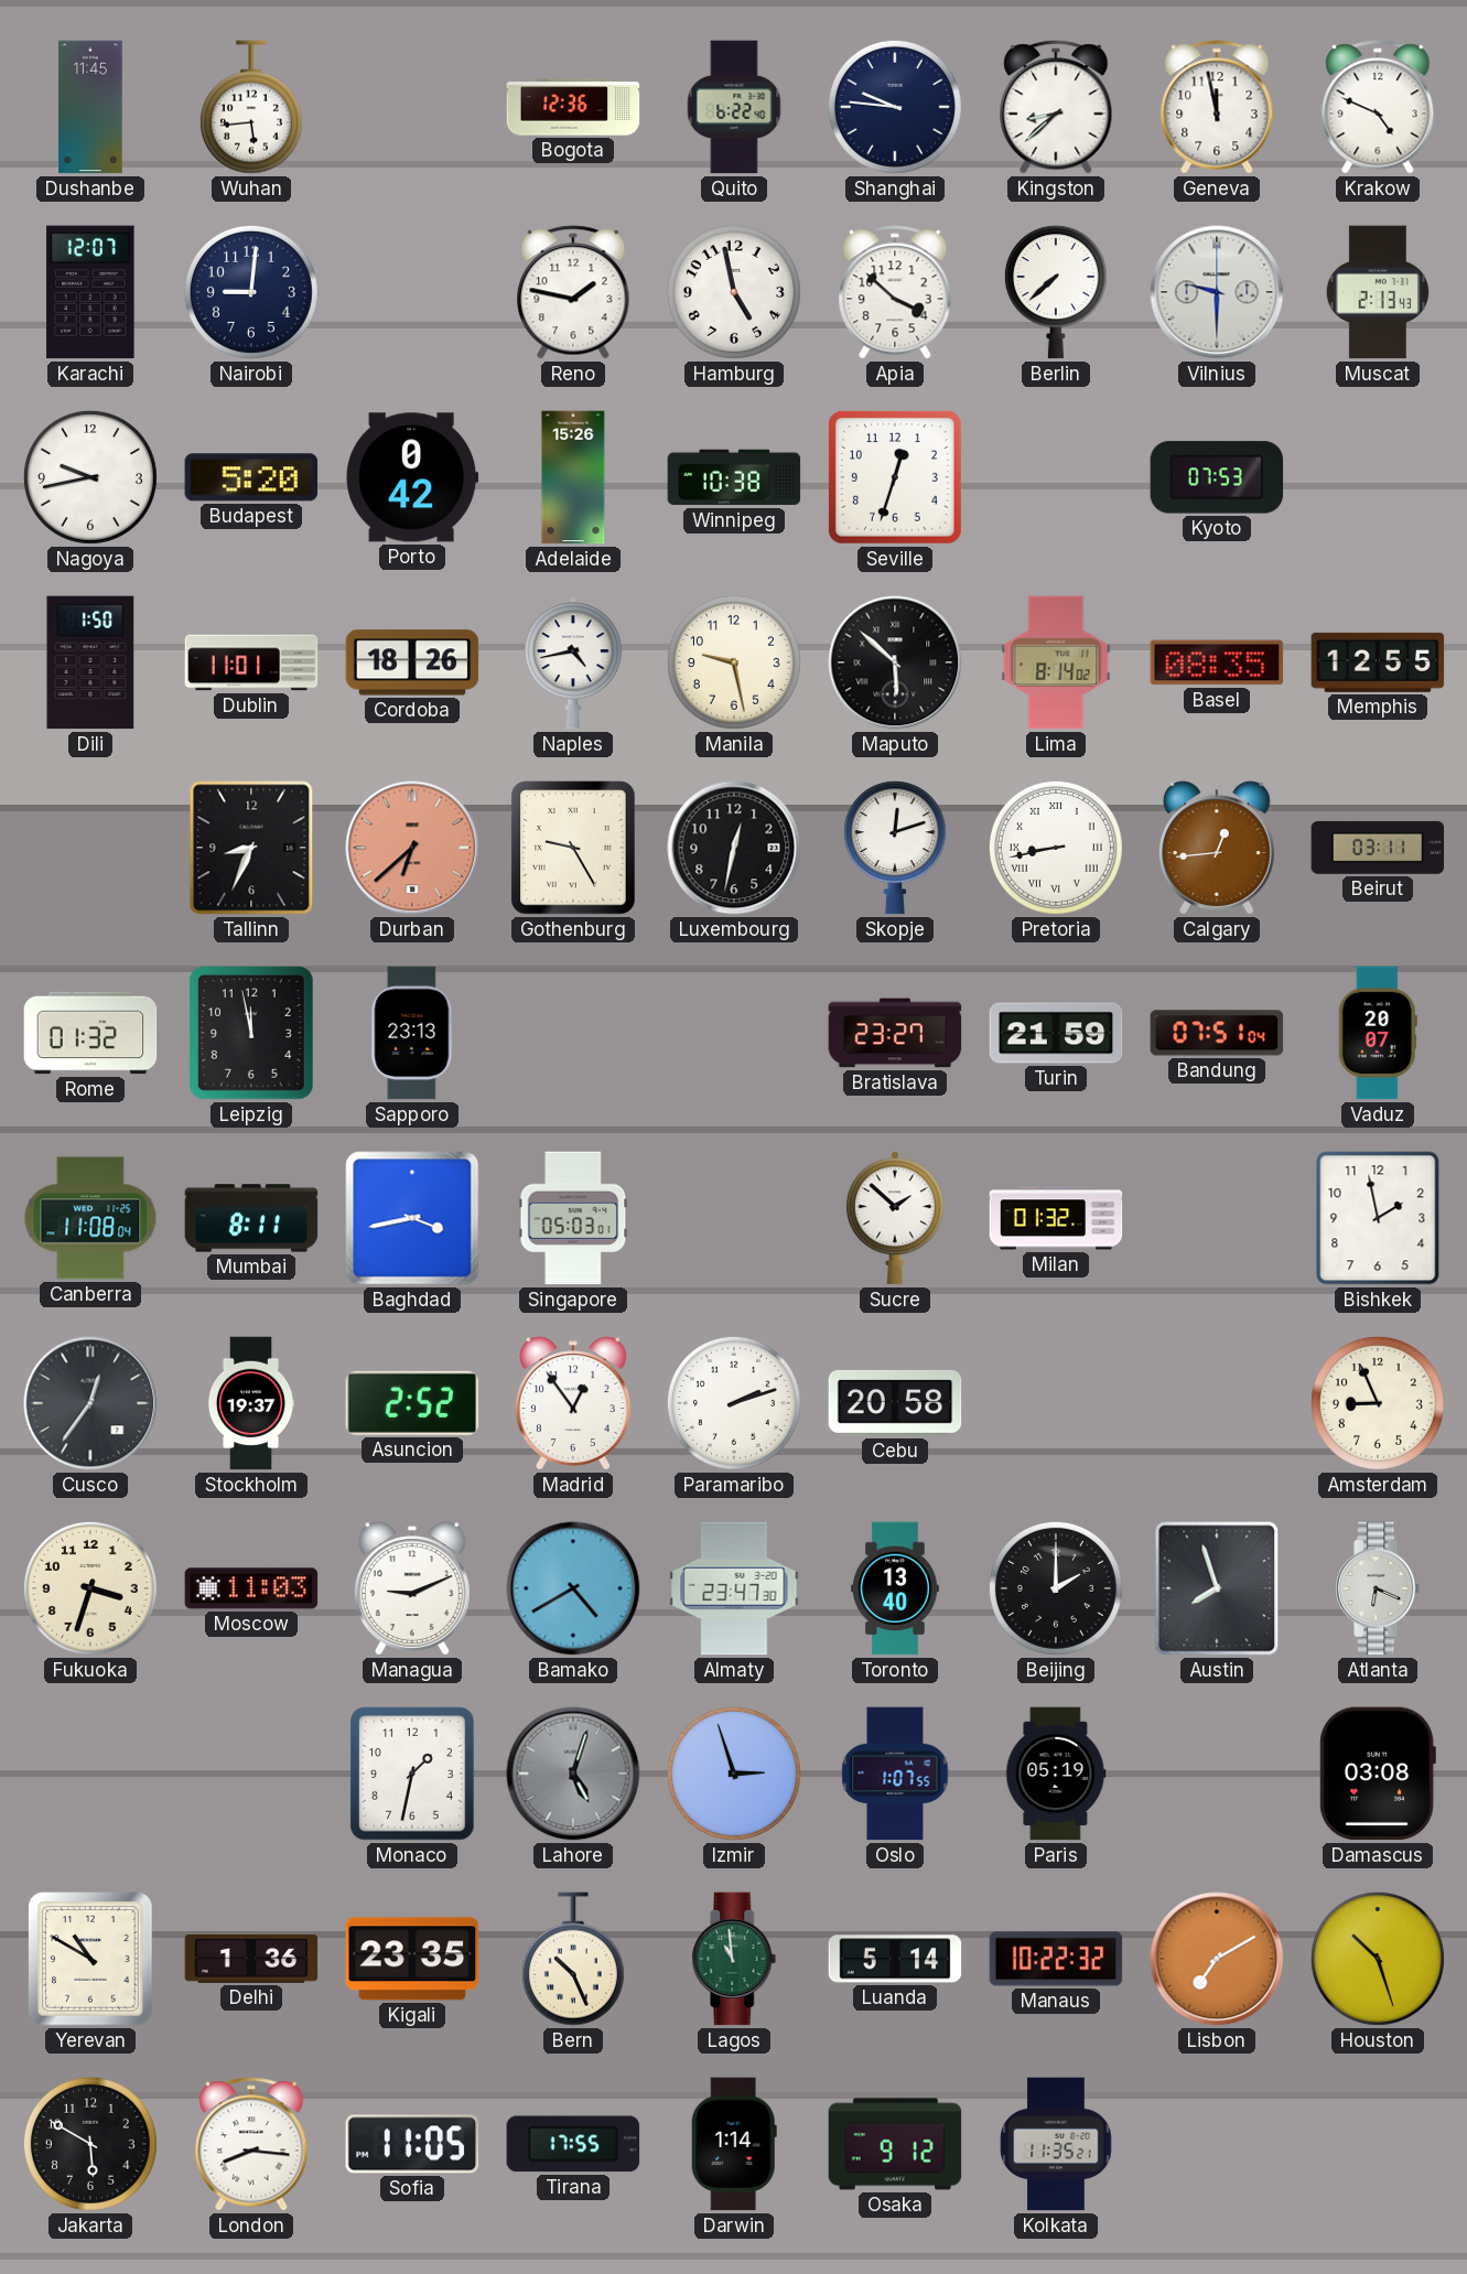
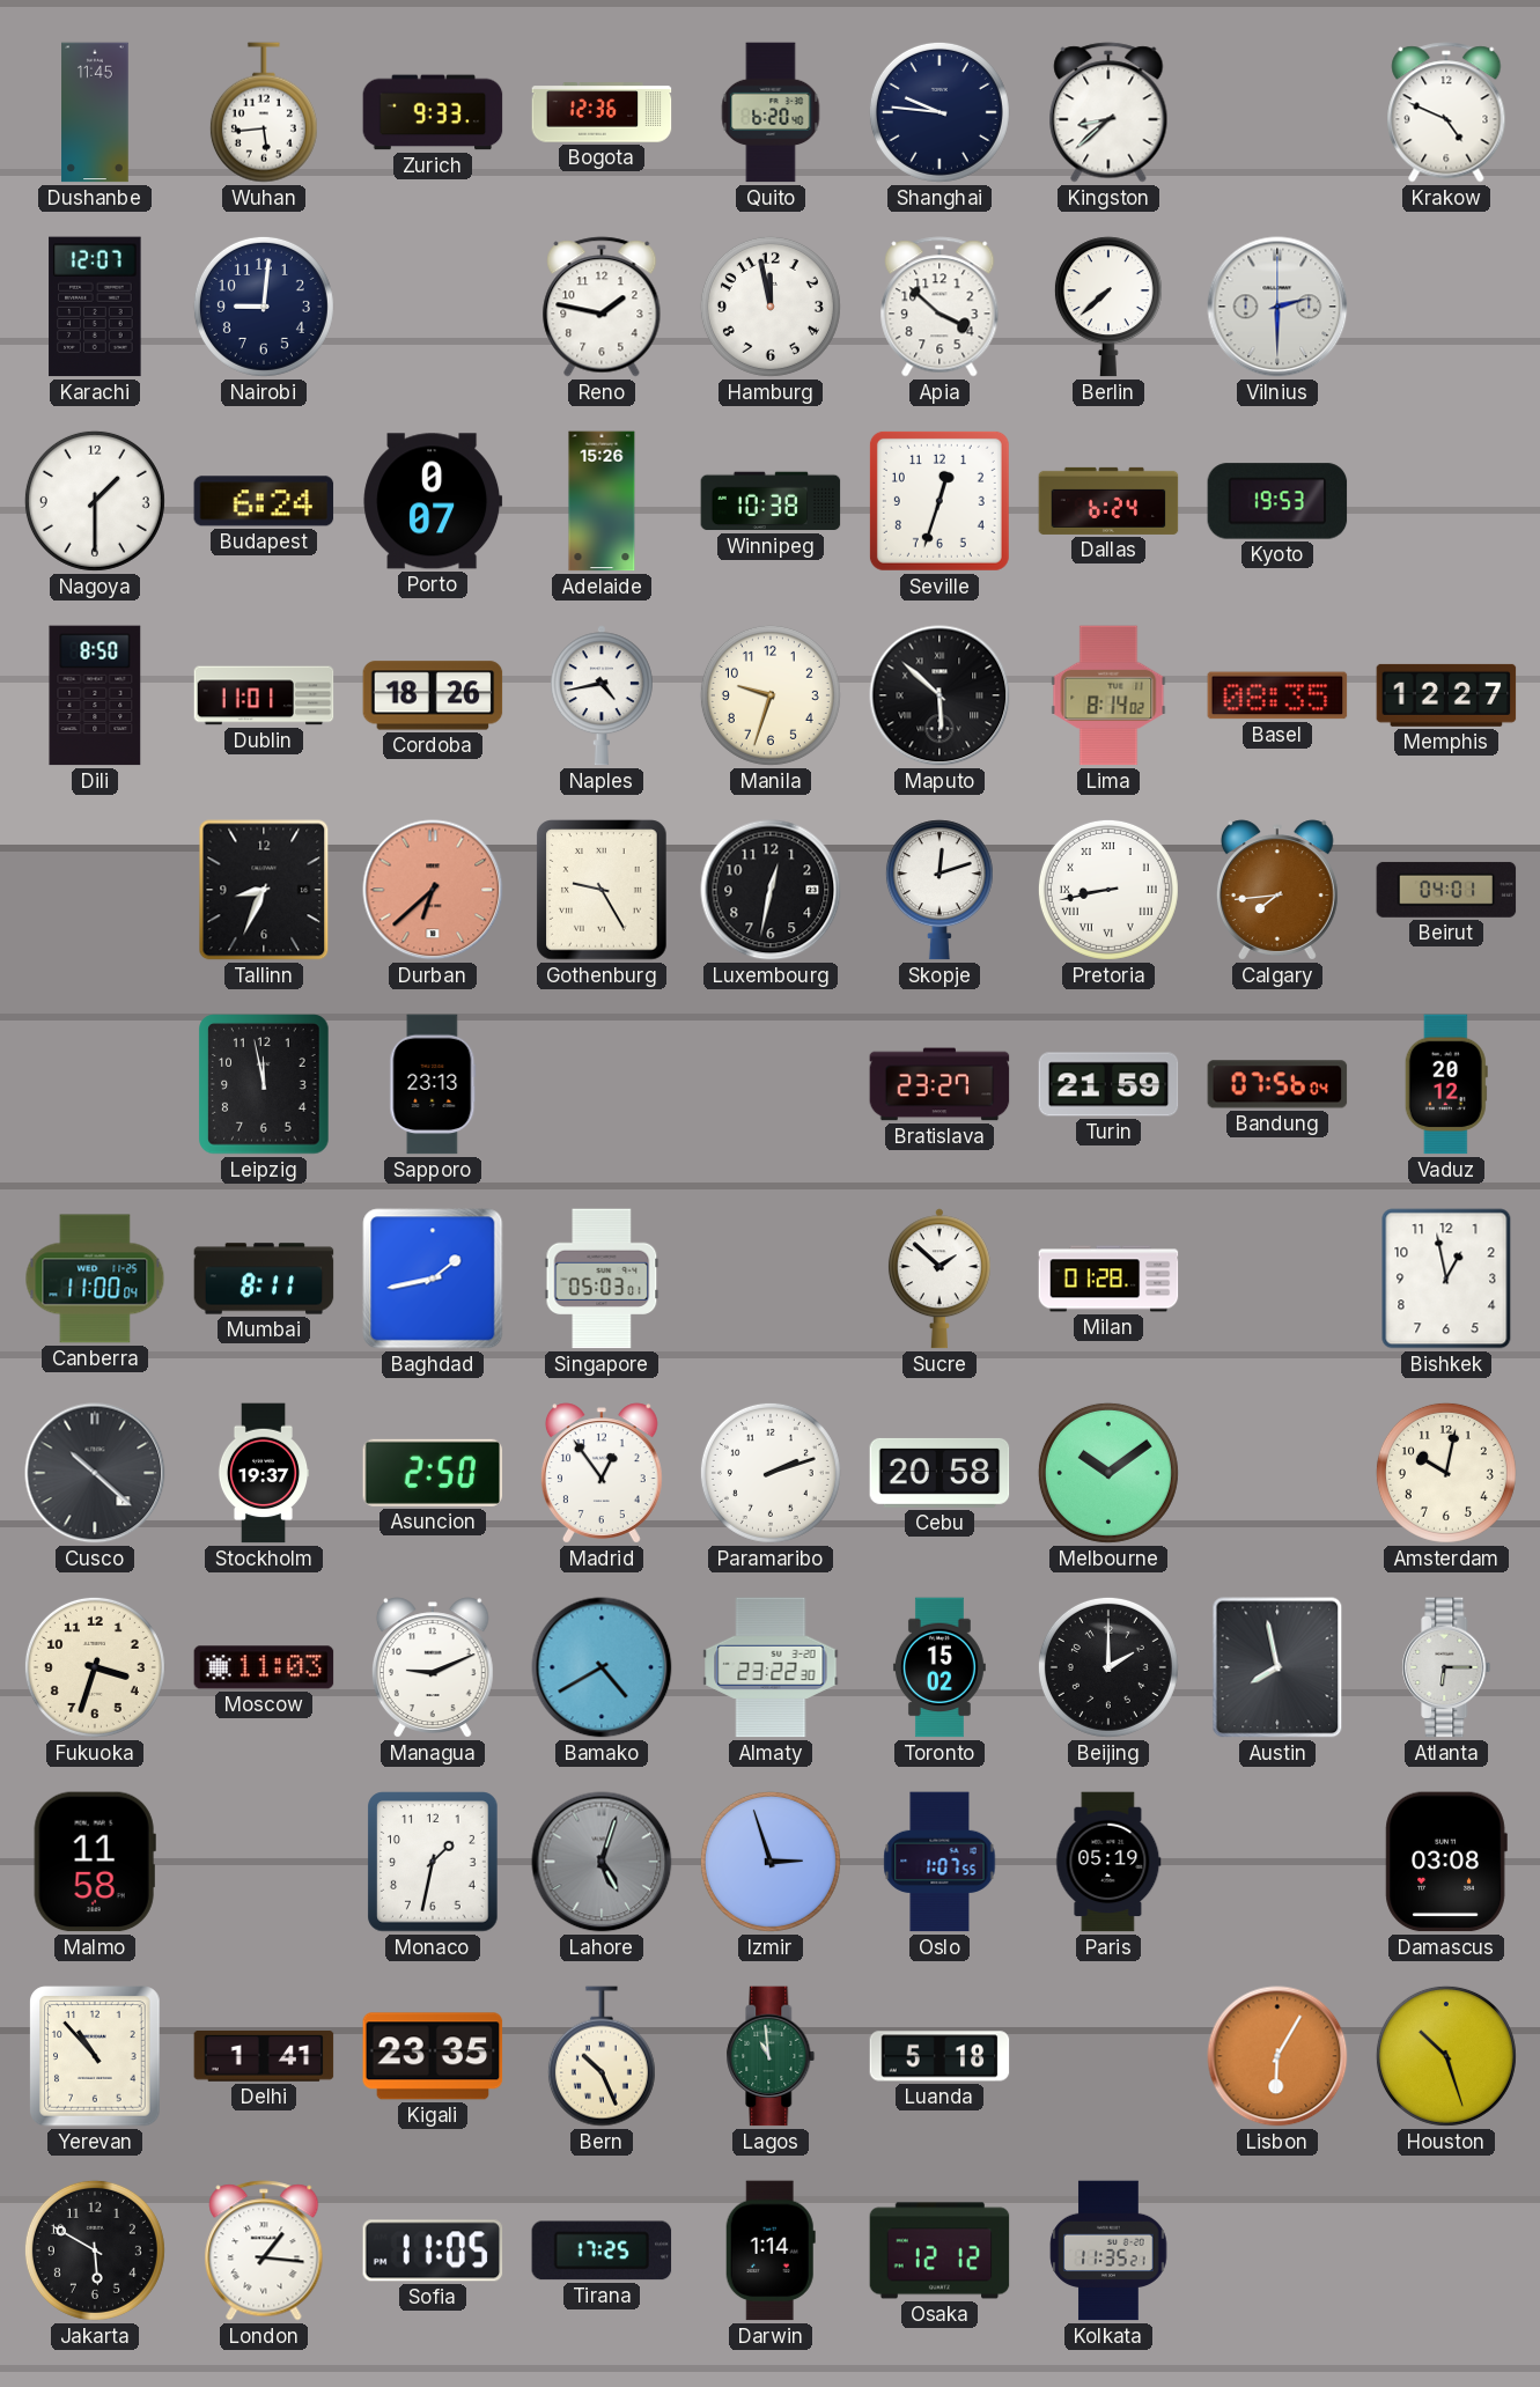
Zurich: none -> 9:33
Quito: 6:22 -> 6:20
Geneva: 11:58 -> none
Hamburg: 4:58 -> 11:58
Vilnius: 9:30 -> 2:30
Muscat: 2:13 -> none
Nagoya: 9:43 -> 1:30
Budapest: 5:20 -> 6:24
Porto: 0:42 -> 0:07
Dallas: none -> 6:24
Kyoto: 07:53 -> 19:53
Dili: 1:50 -> 8:50
Manila: 9:28 -> 9:33
Memphis: 12:55 -> 12:27
Calgary: 12:44 -> 7:44
Beirut: 03:11 -> 04:01
Rome: 01:32 -> none
Bandung: 07:51 -> 07:56
Vaduz: 20:07 -> 20:12
Canberra: 11:08 -> 11:00
Baghdad: 3:43 -> 1:43
Milan: 01:32 -> 01:28
Bishkek: 1:58 -> 12:58
Cusco: 12:36 -> 10:22
Asuncion: 2:52 -> 2:50
Melbourne: none -> 10:09
Amsterdam: 8:56 -> 10:02
Almaty: 23:47 -> 23:22
Toronto: 13:40 -> 15:02
Austin: 7:57 -> 7:58
Atlanta: 6:19 -> 6:15
Malmo: none -> 11:58
Yerevan: 10:50 -> 10:53
Delhi: 1:36 -> 1:41
Luanda: 5:14 -> 5:18
Manaus: 10:22 -> none
Lisbon: 7:10 -> 6:05
London: 8:16 -> 1:16
Tirana: 17:55 -> 17:25
Osaka: 9:12 -> 12:12
